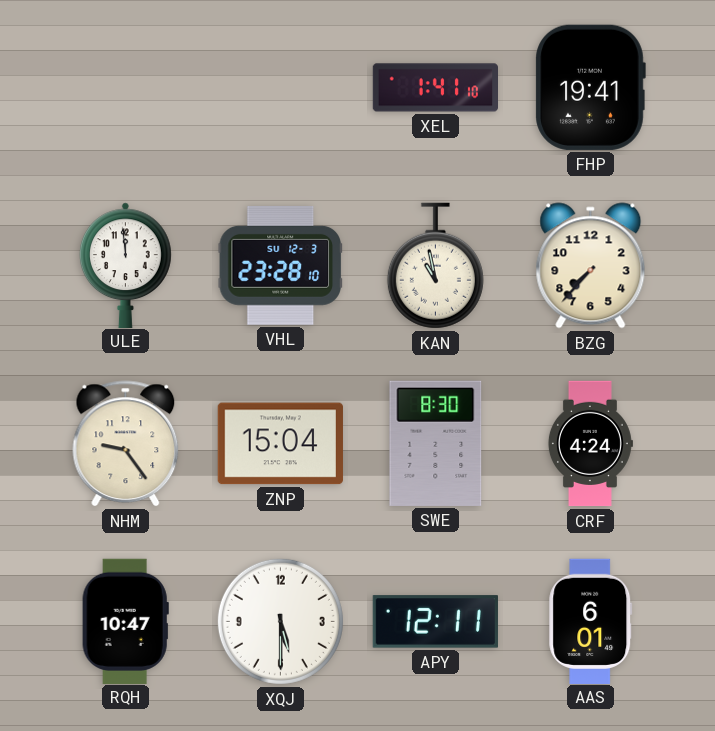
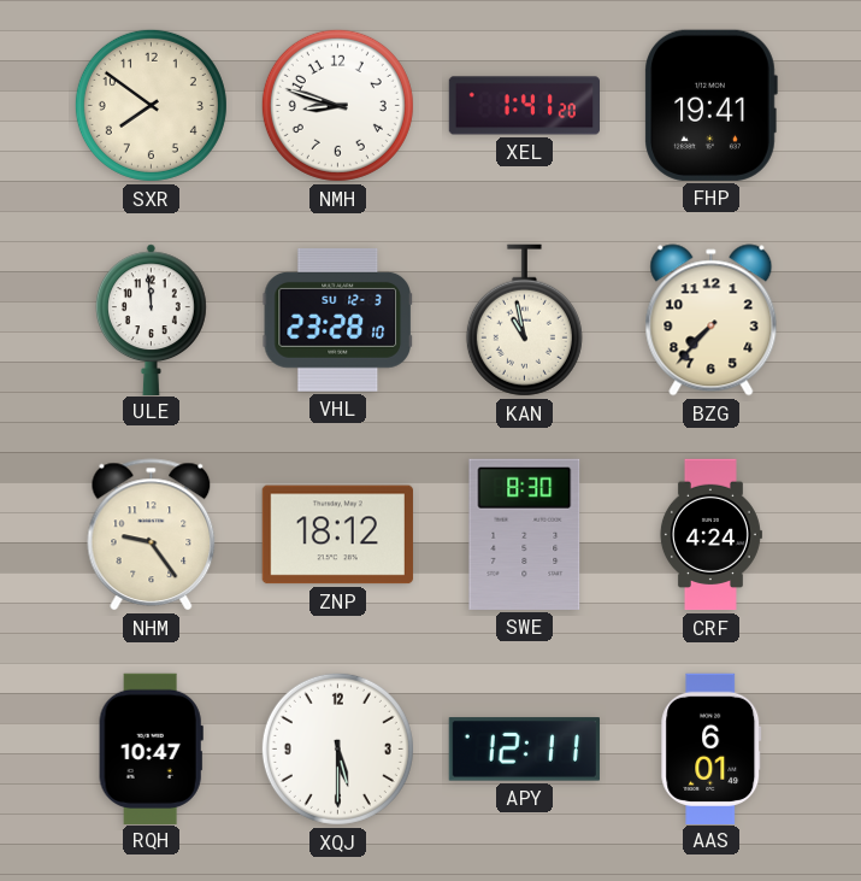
SXR: none -> 7:51
NMH: none -> 8:48
XEL: 1:41:10 -> 1:41:20
ZNP: 15:04 -> 18:12
